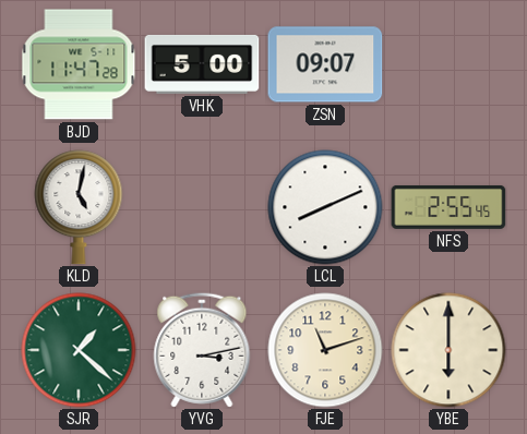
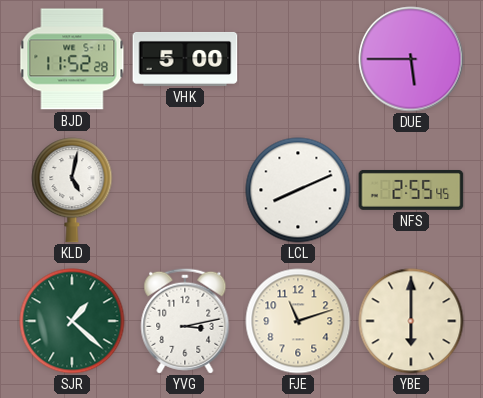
BJD: 11:47 -> 11:52
ZSN: 09:07 -> none
DUE: none -> 5:45
